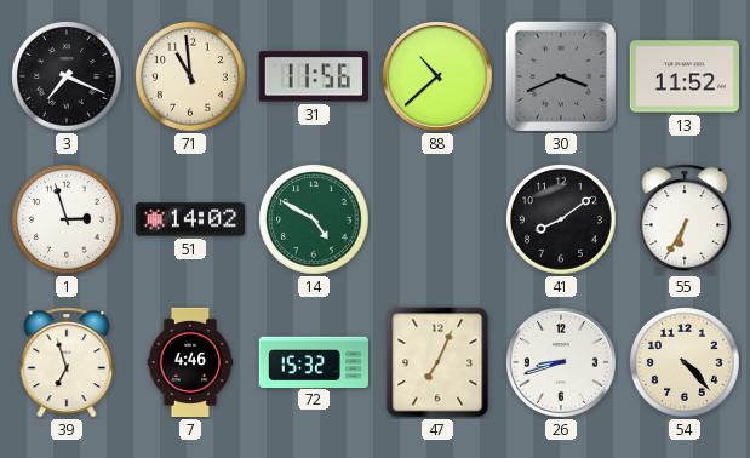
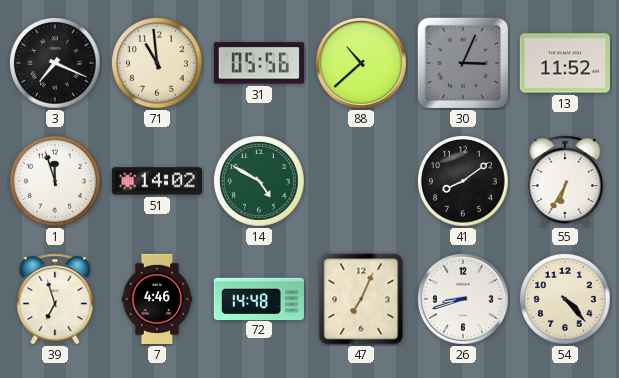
31: 11:56 -> 05:56
30: 3:41 -> 3:04
1: 2:57 -> 11:57
72: 15:32 -> 14:48
